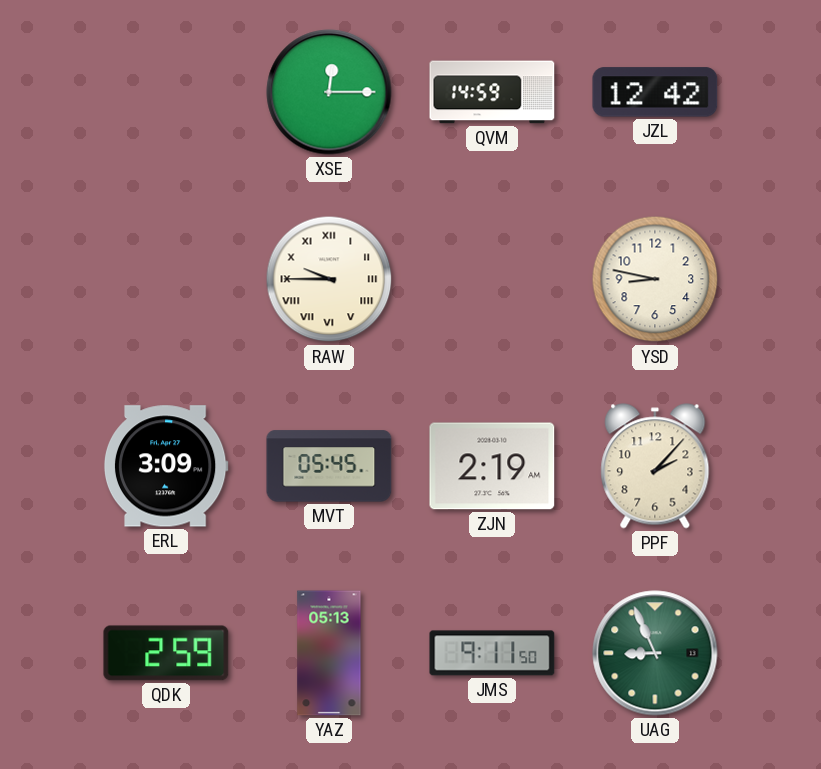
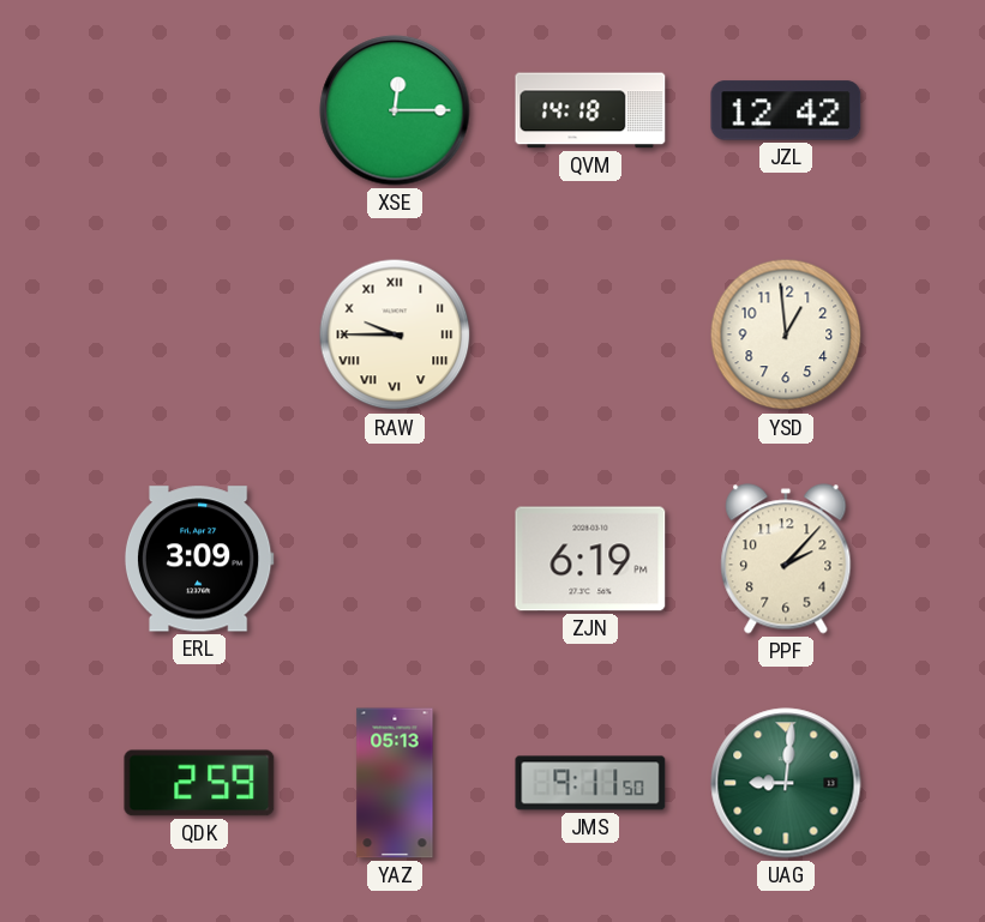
QVM: 14:59 -> 14:18
YSD: 8:47 -> 12:59
MVT: 05:45 -> none
ZJN: 2:19 -> 6:19
UAG: 8:56 -> 9:01
